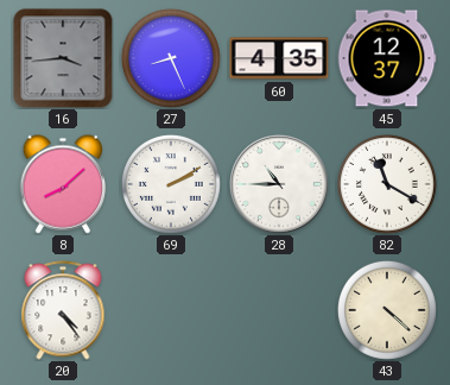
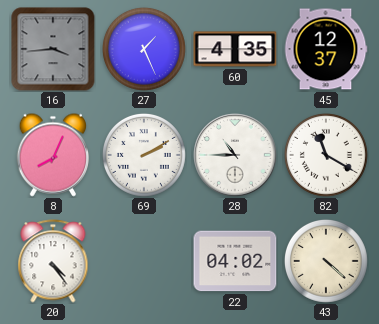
27: 8:26 -> 1:26
8: 8:08 -> 8:04
22: none -> 04:02
